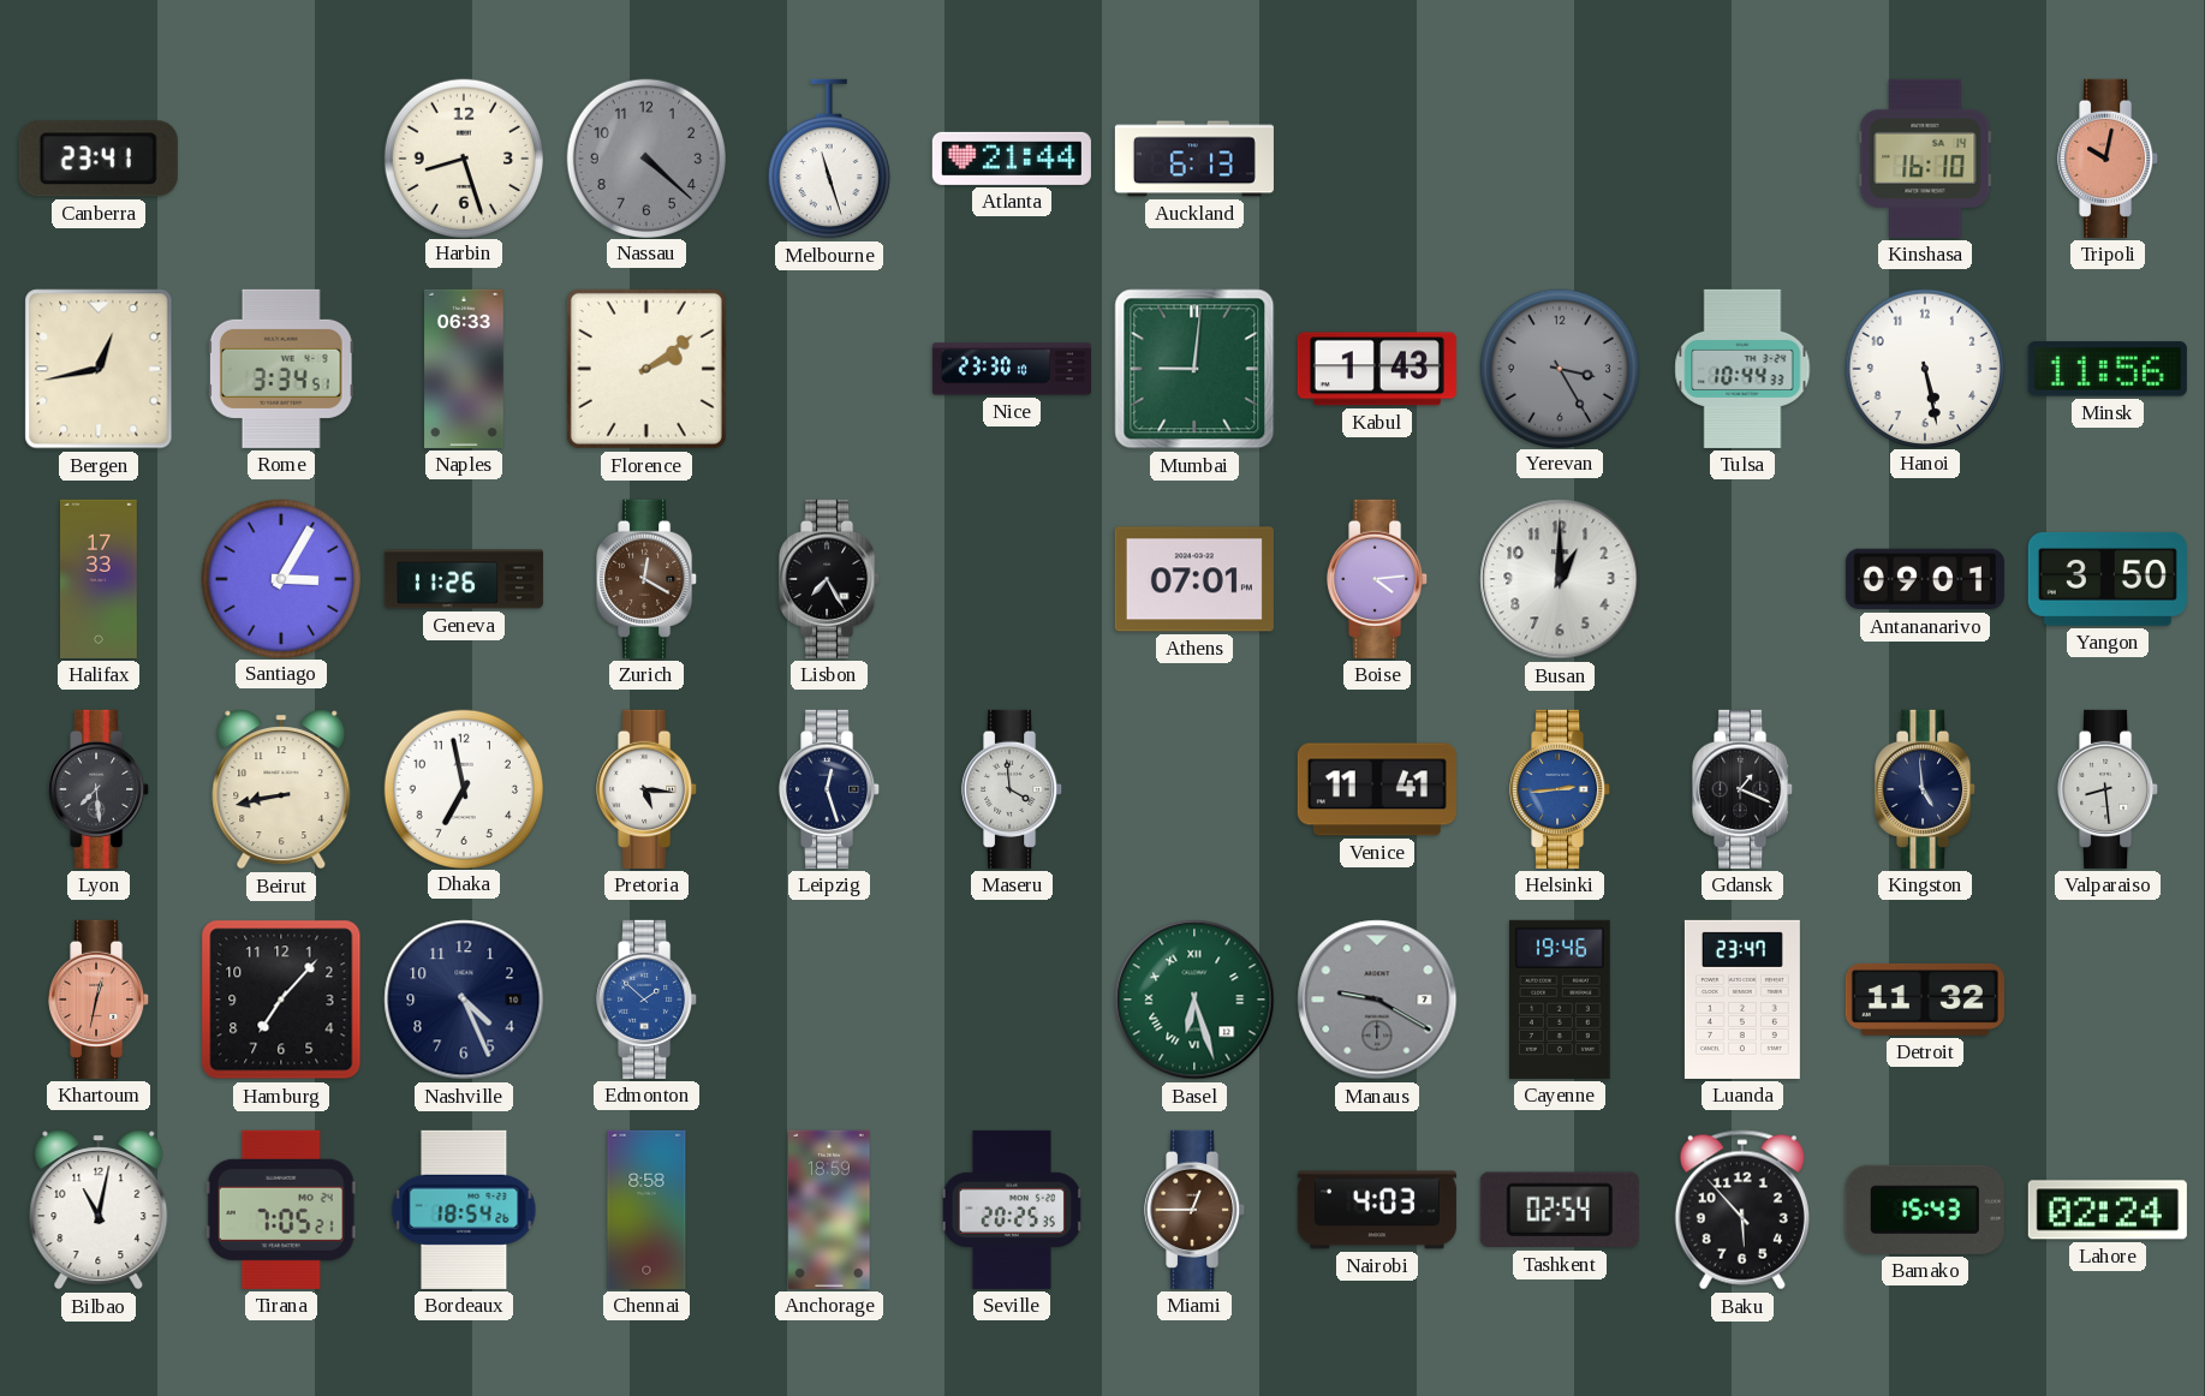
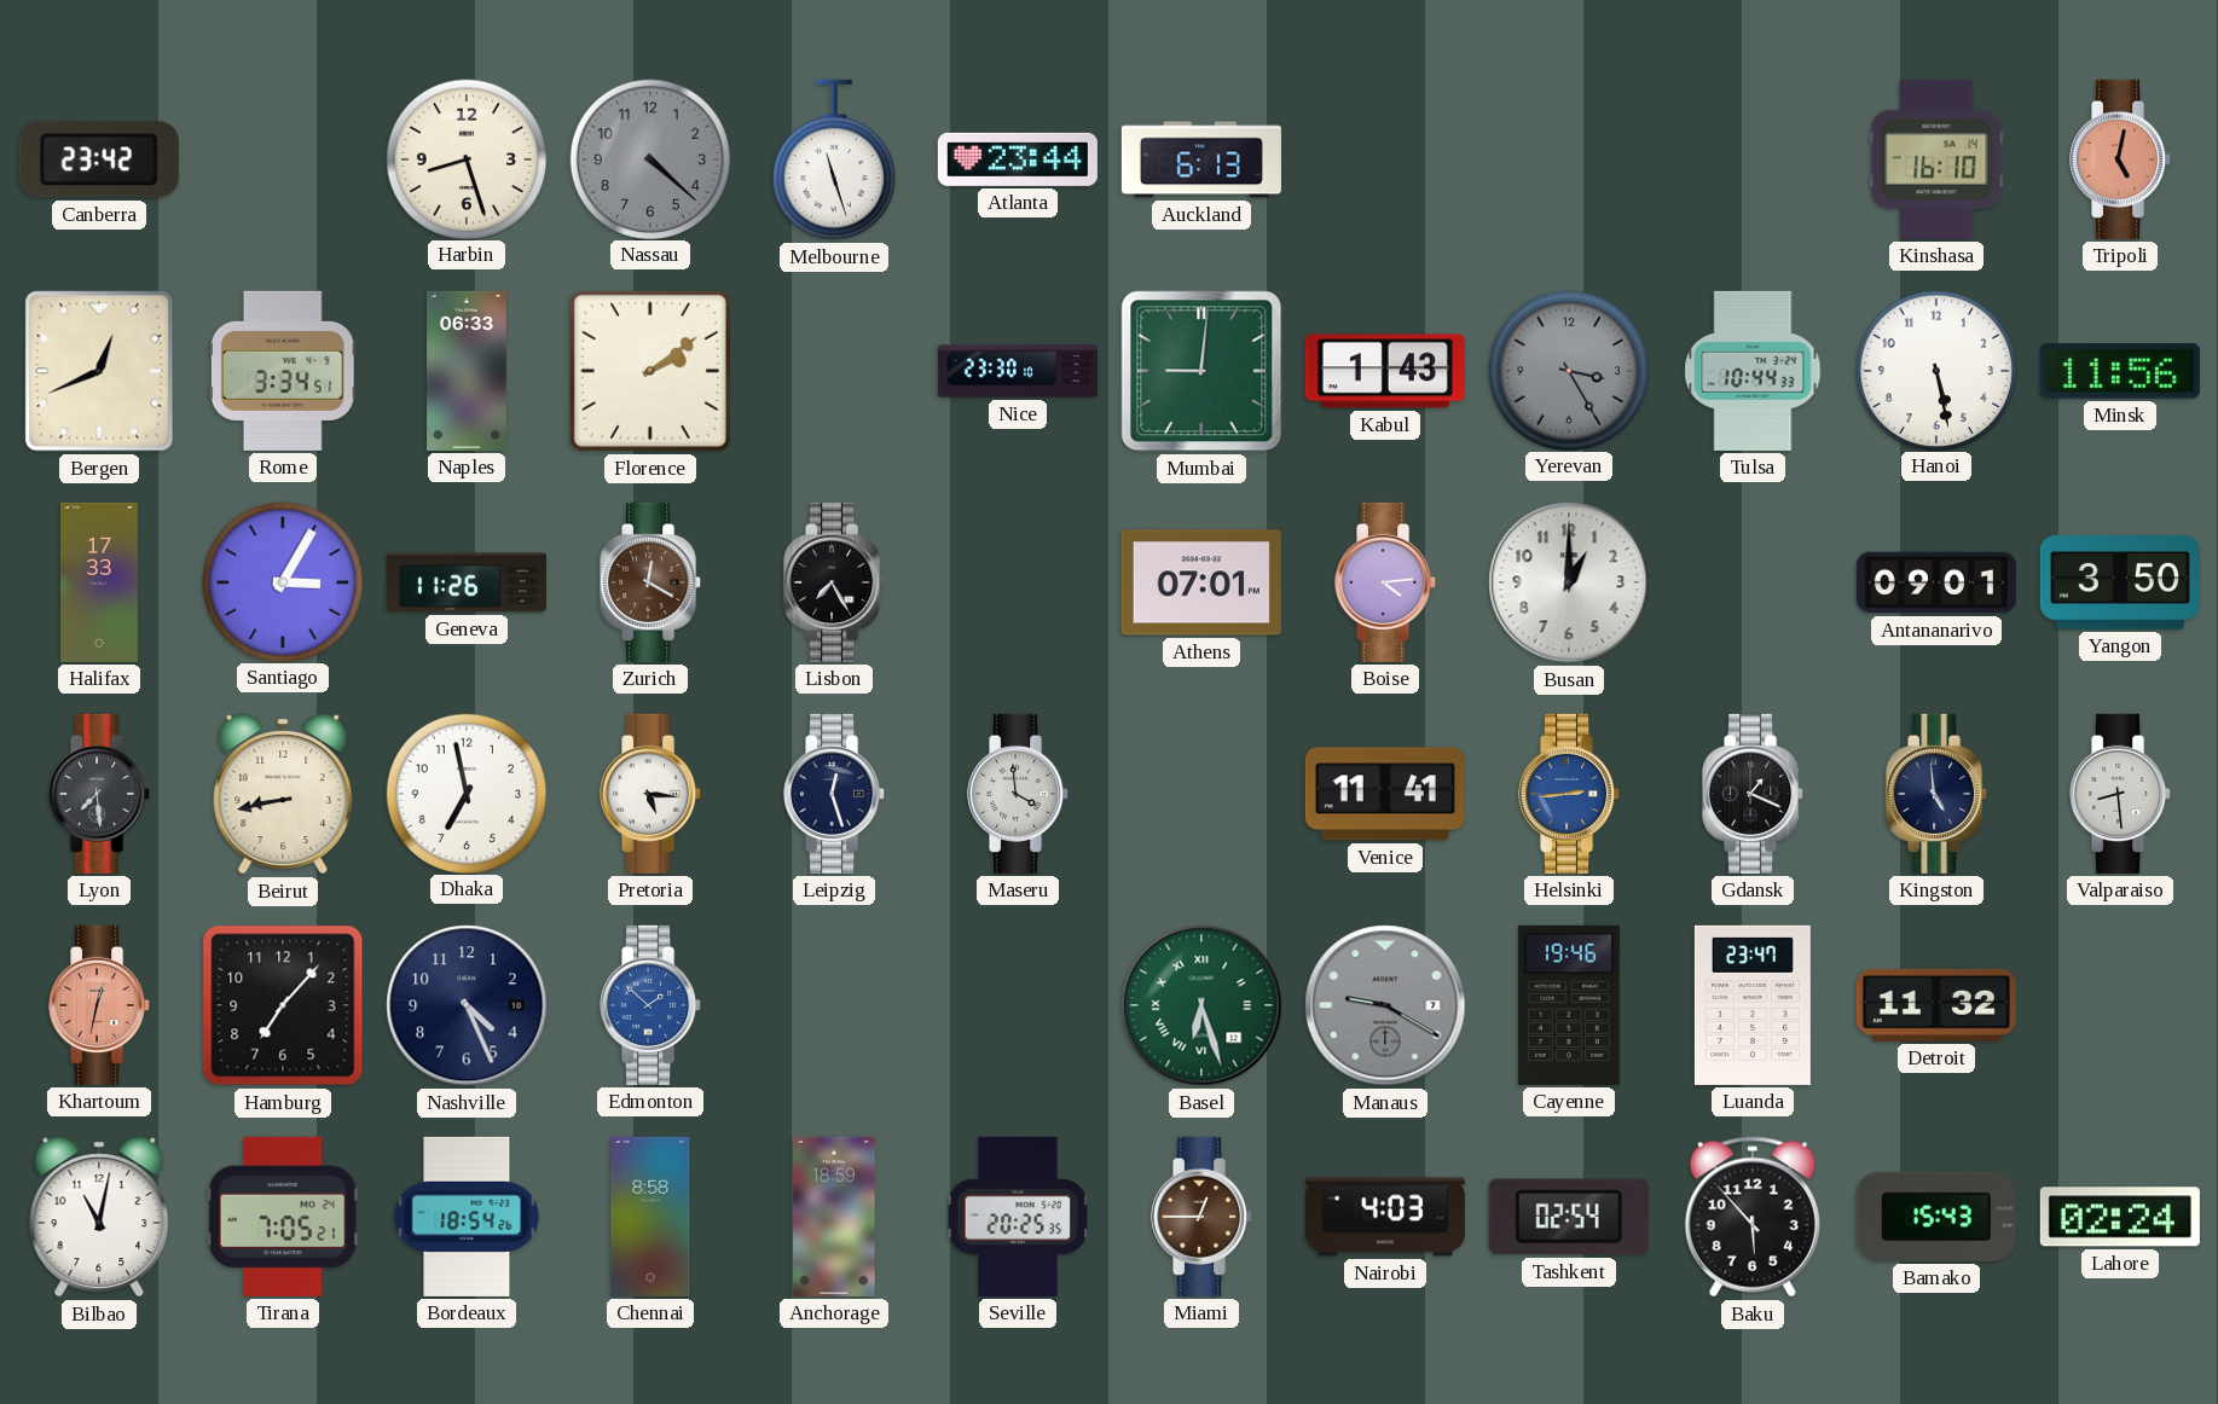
Canberra: 23:41 -> 23:42
Atlanta: 21:44 -> 23:44
Tripoli: 10:02 -> 5:02
Bergen: 12:43 -> 12:41
